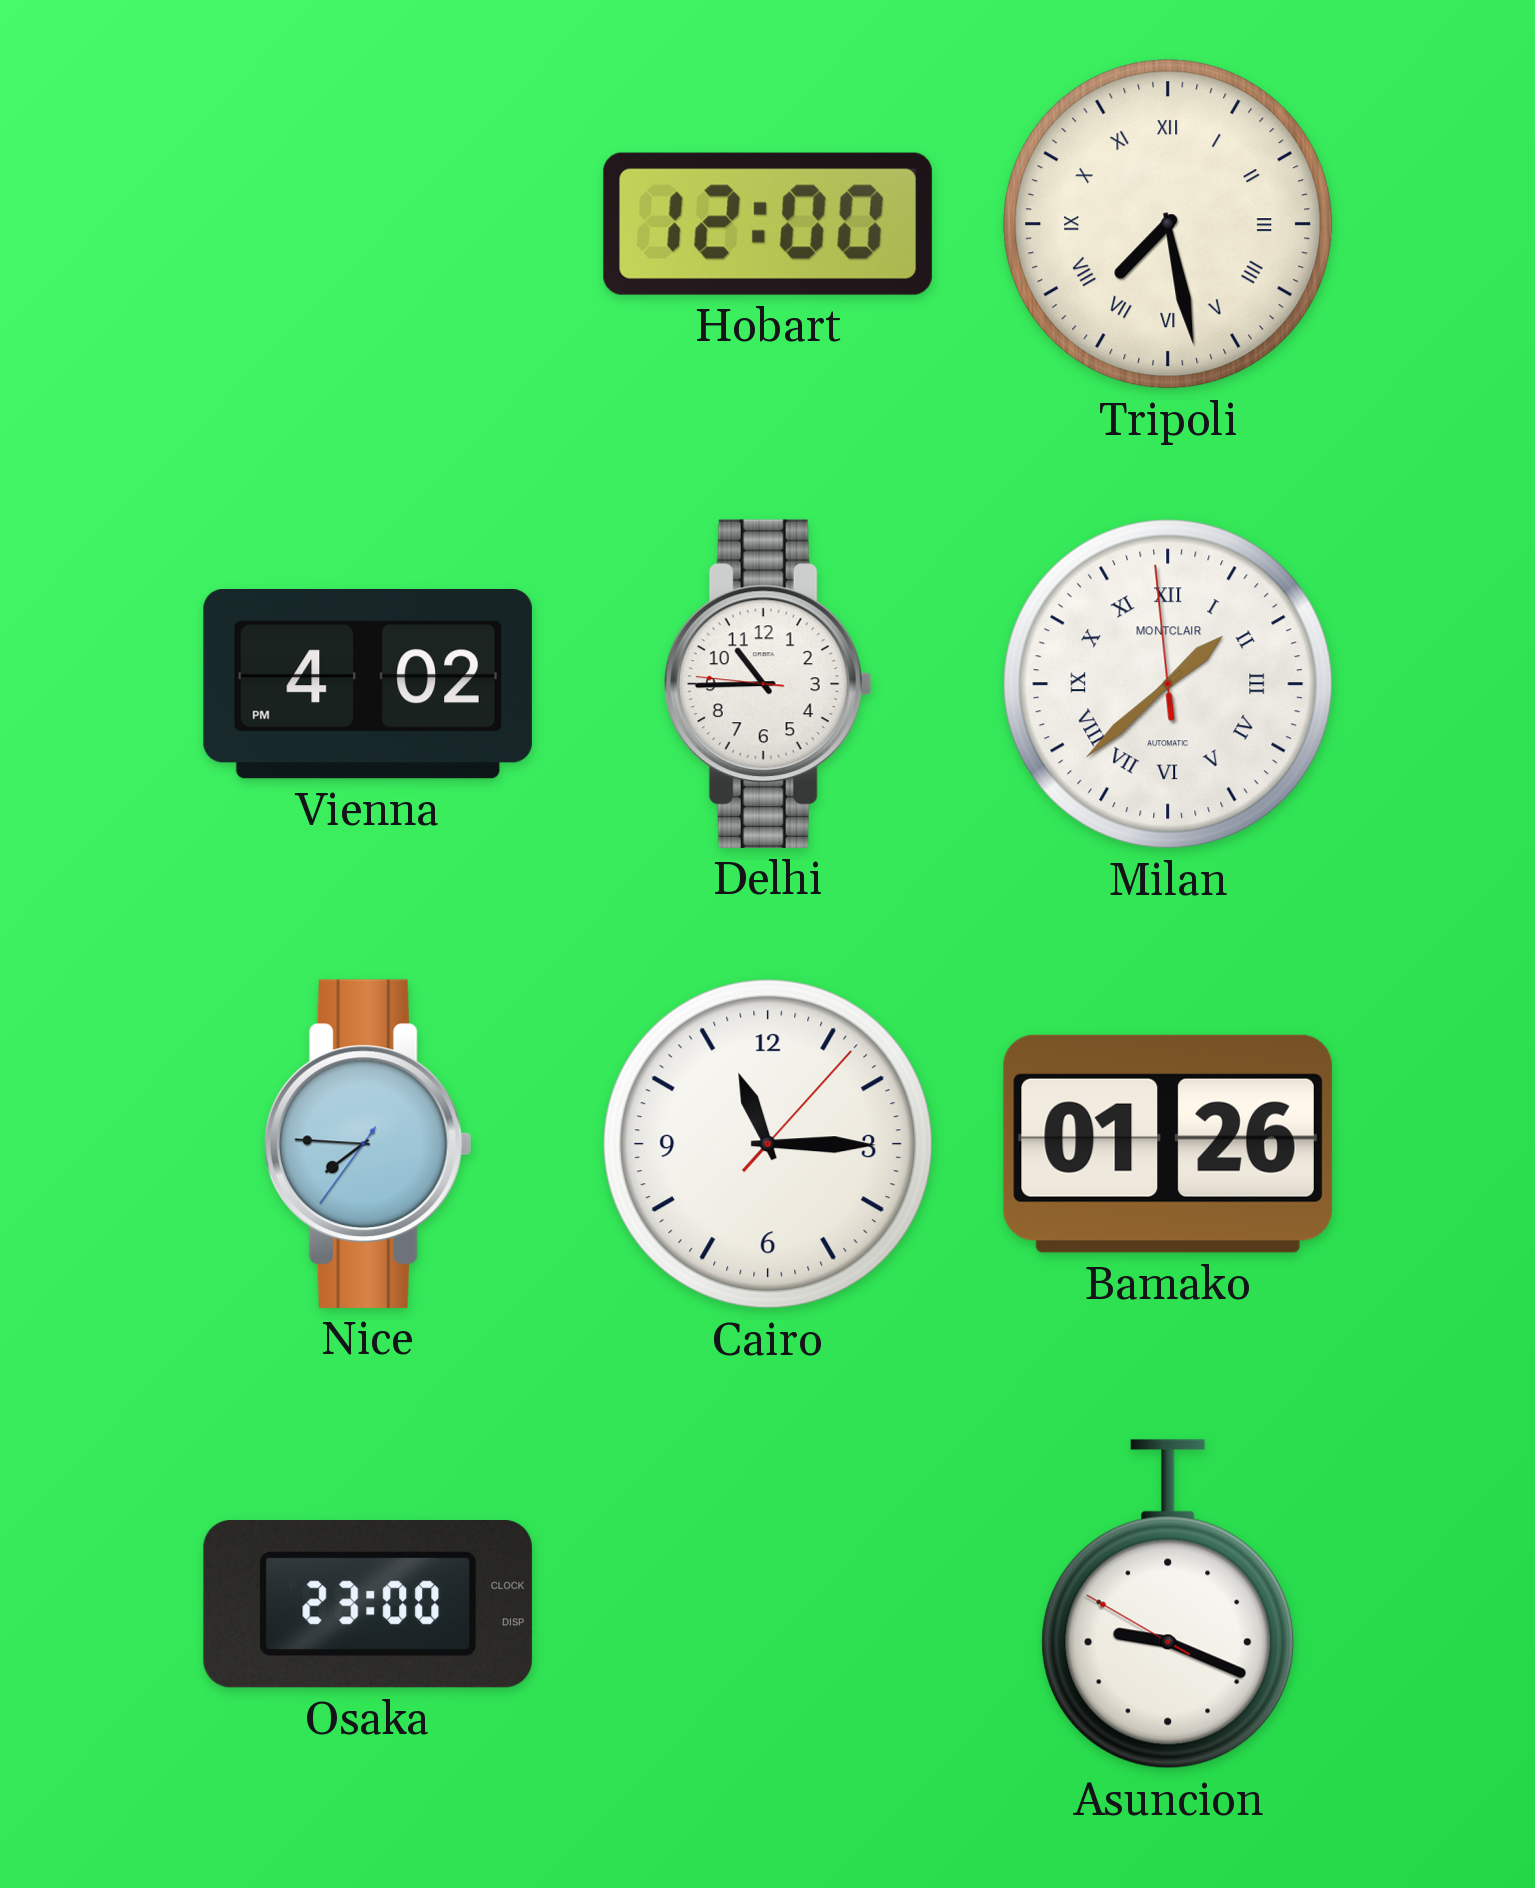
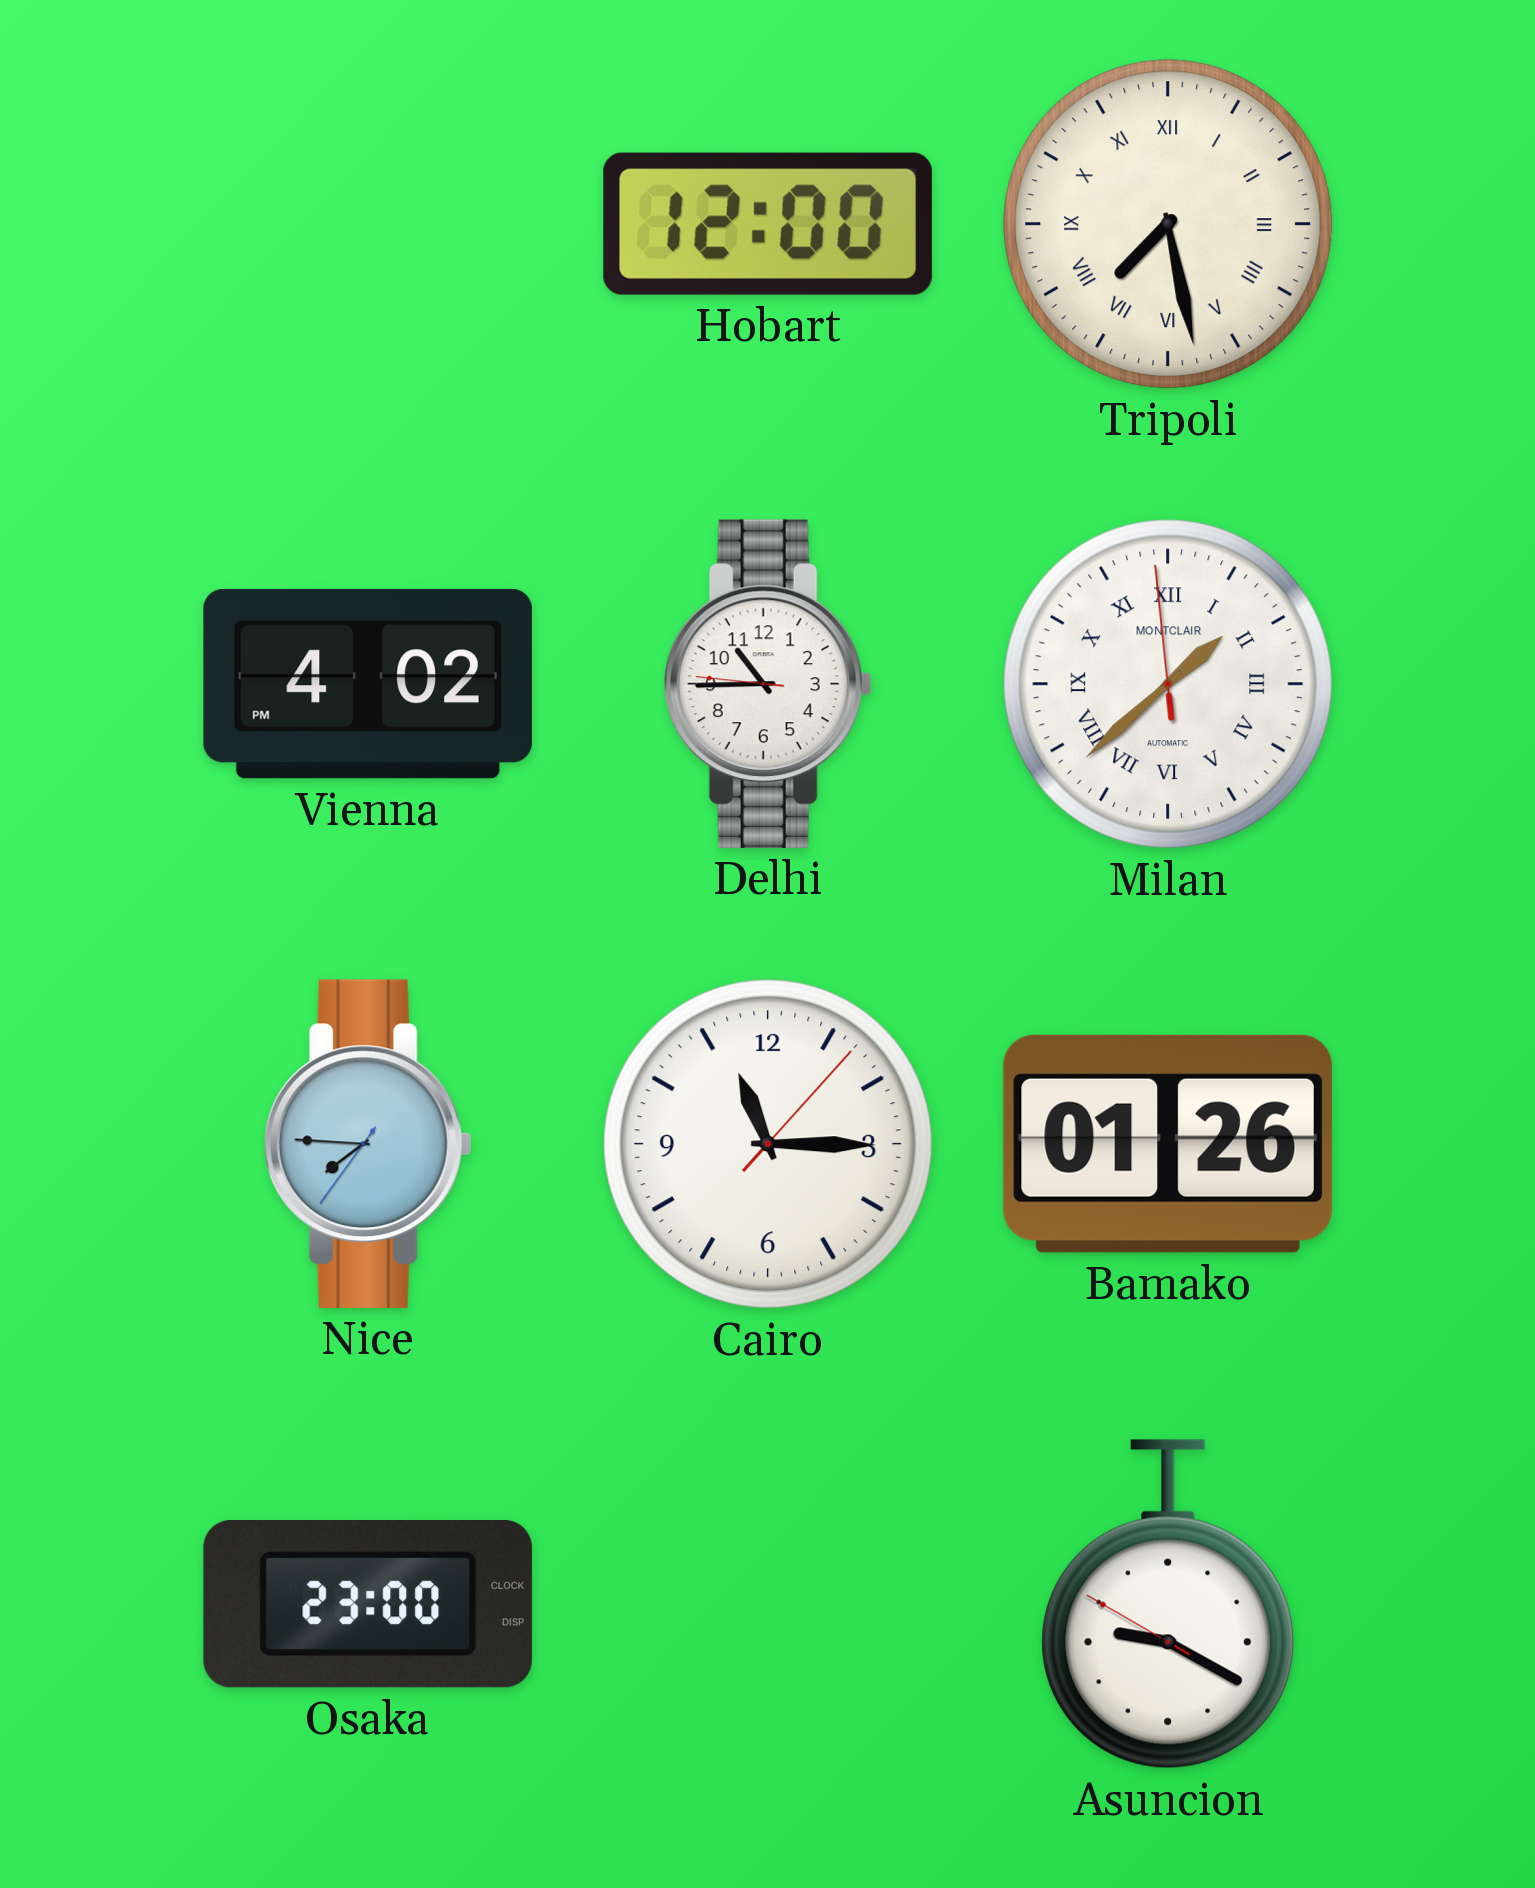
Asuncion: 9:18 -> 9:19
